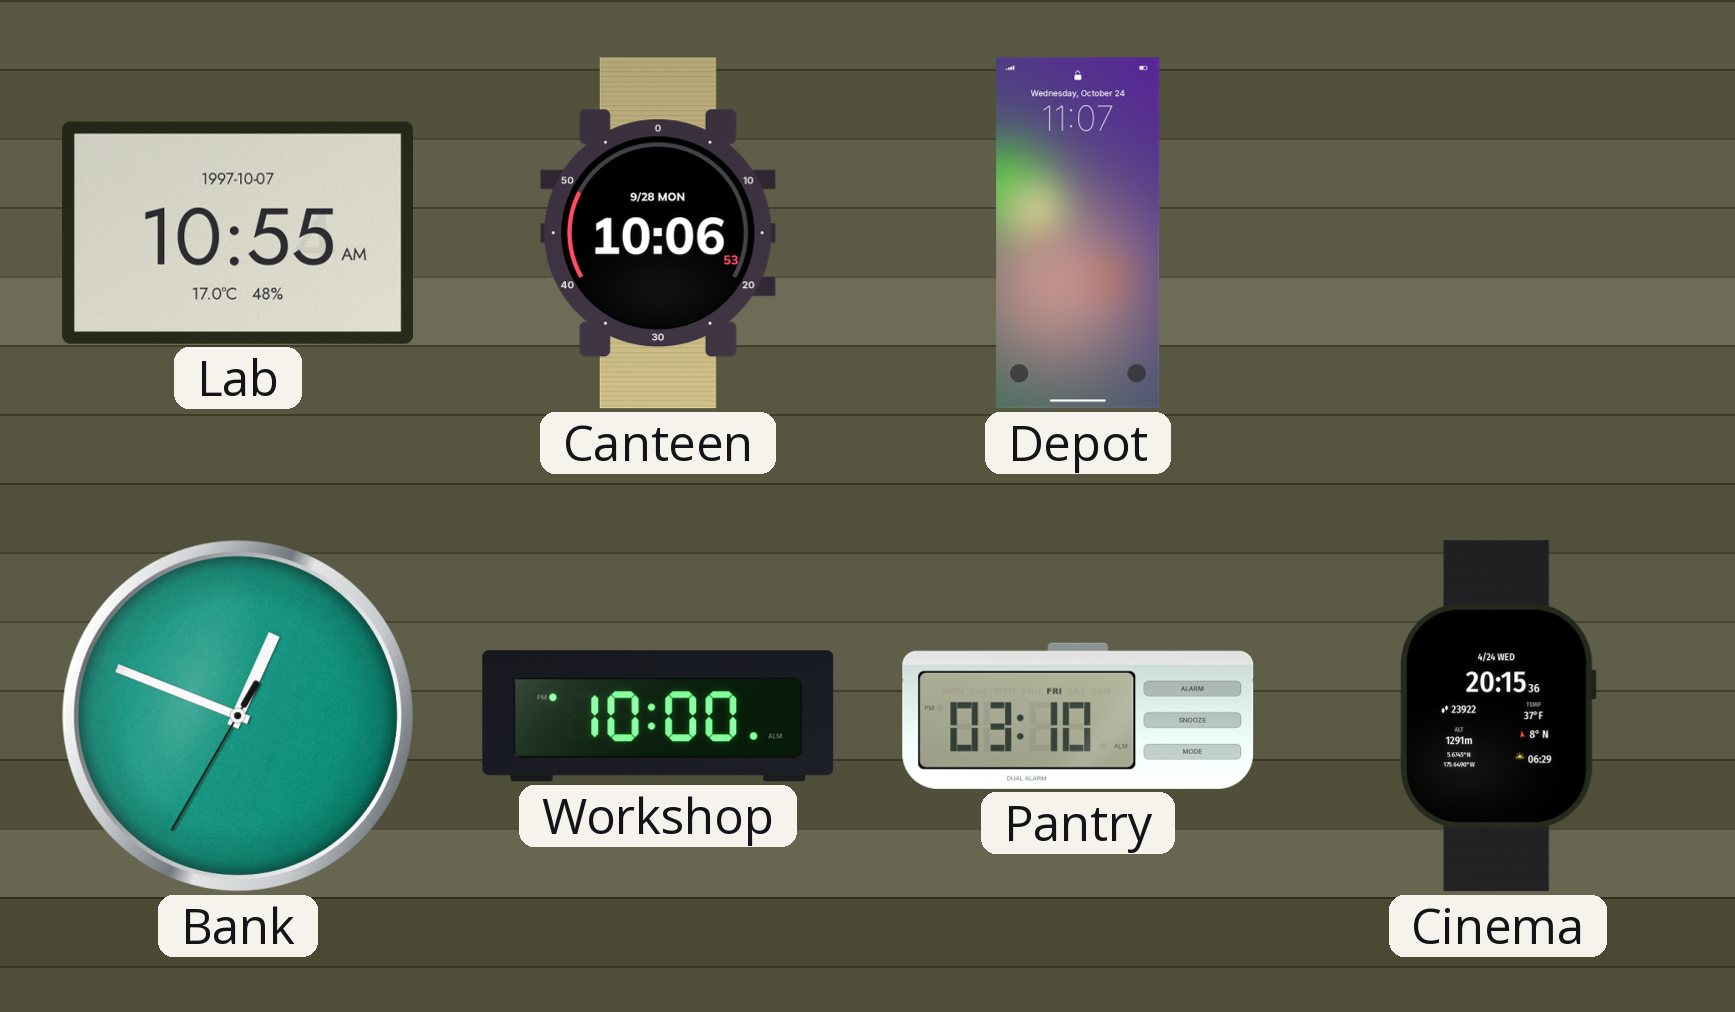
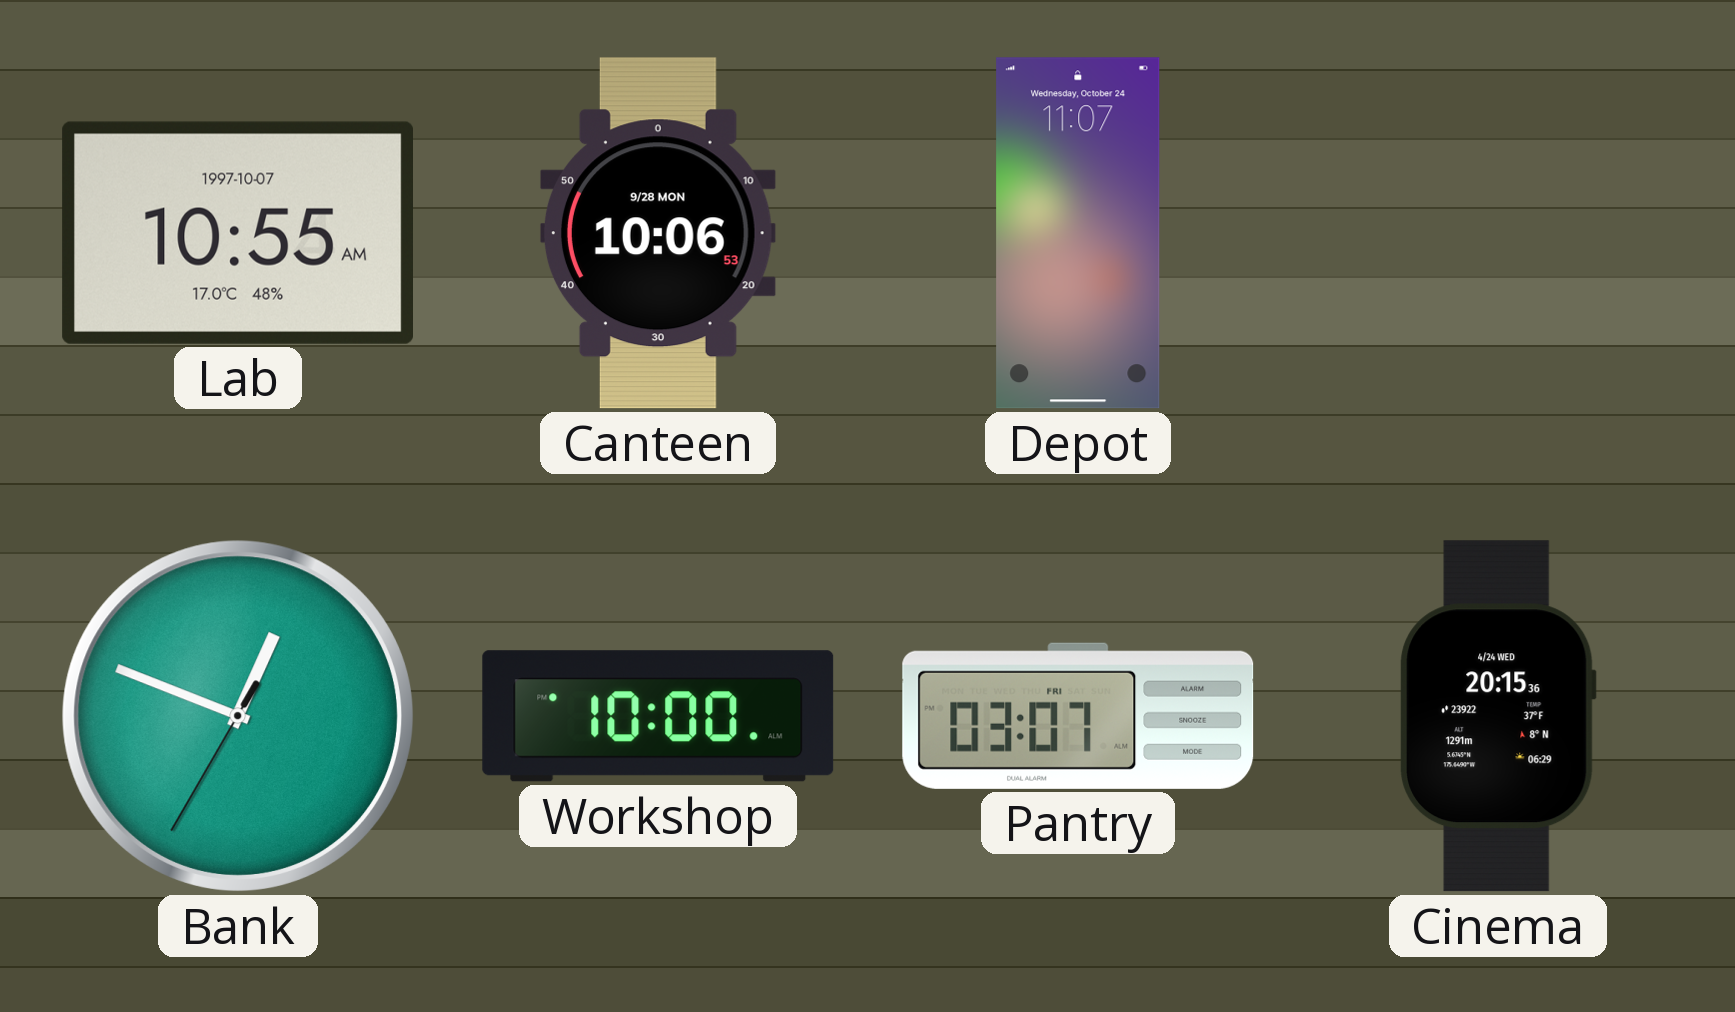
Pantry: 03:10 -> 03:07
